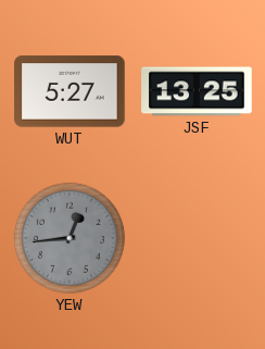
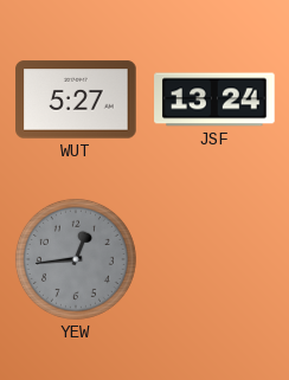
JSF: 13:25 -> 13:24
